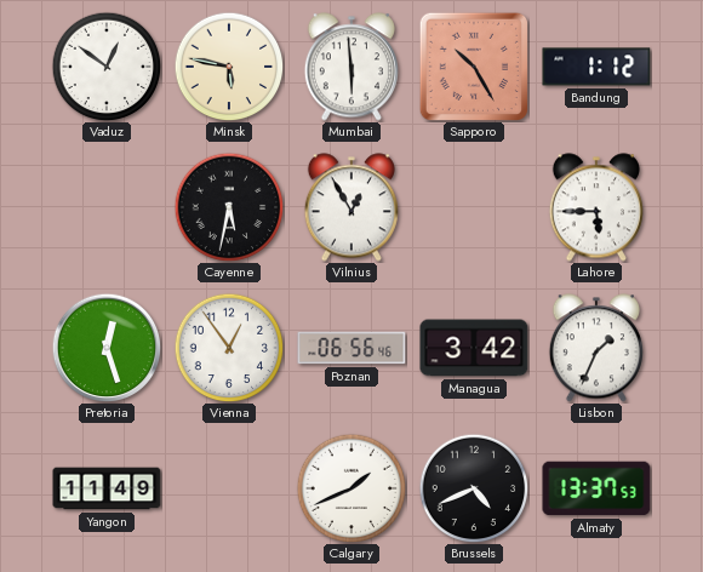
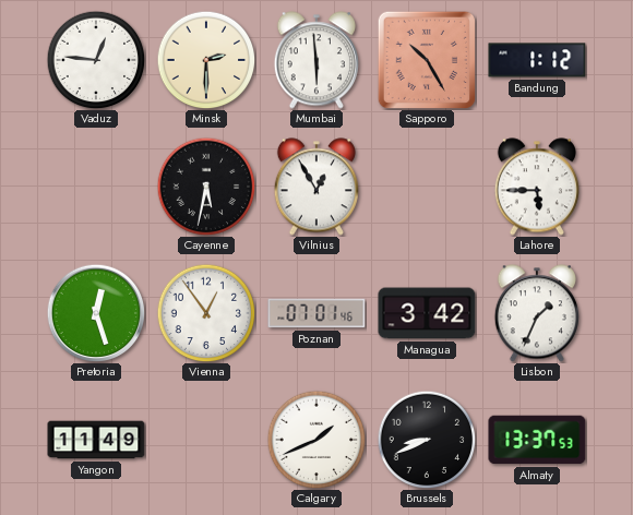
Vaduz: 12:51 -> 12:46
Minsk: 5:47 -> 2:30
Poznan: 06:56 -> 07:01
Brussels: 4:41 -> 8:41
